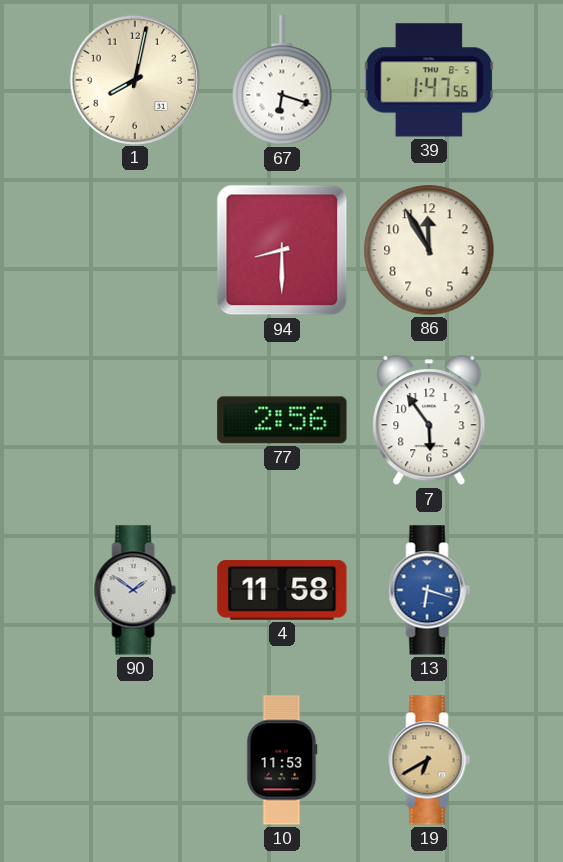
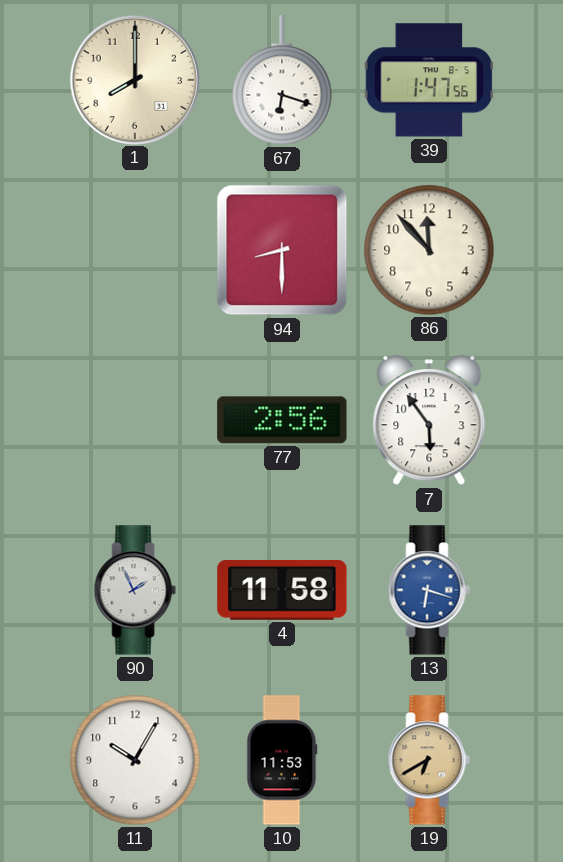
1: 8:02 -> 8:00
86: 11:55 -> 11:53
90: 1:51 -> 1:56
11: none -> 10:05
